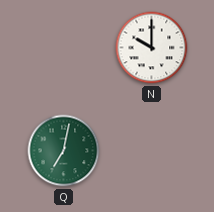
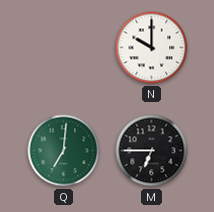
Q: 7:02 -> 7:01
M: none -> 6:45
